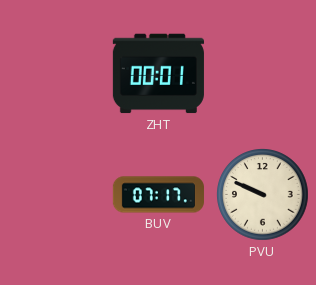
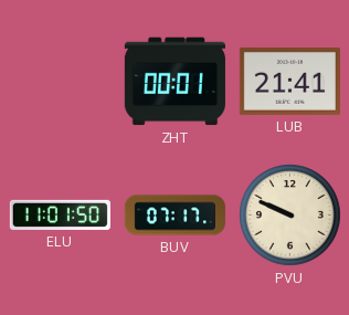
LUB: none -> 21:41
ELU: none -> 11:01
